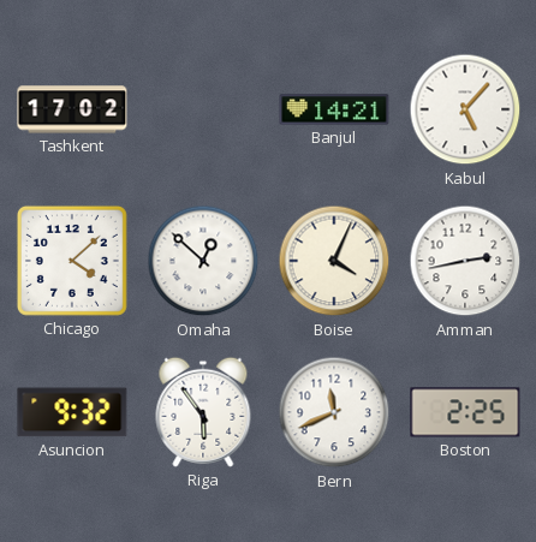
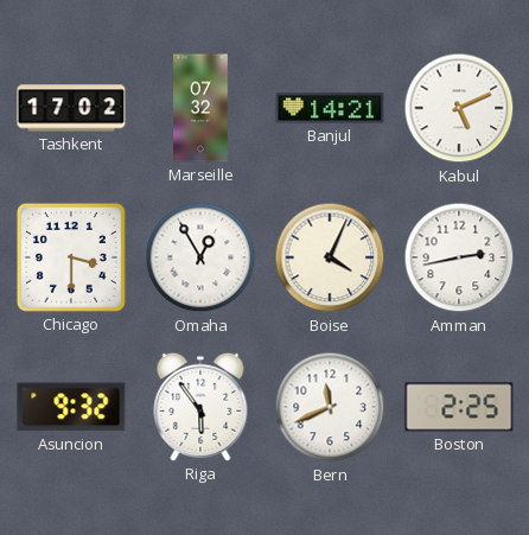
Marseille: none -> 07:32
Kabul: 5:07 -> 5:11
Chicago: 4:08 -> 3:30
Omaha: 12:52 -> 12:55
